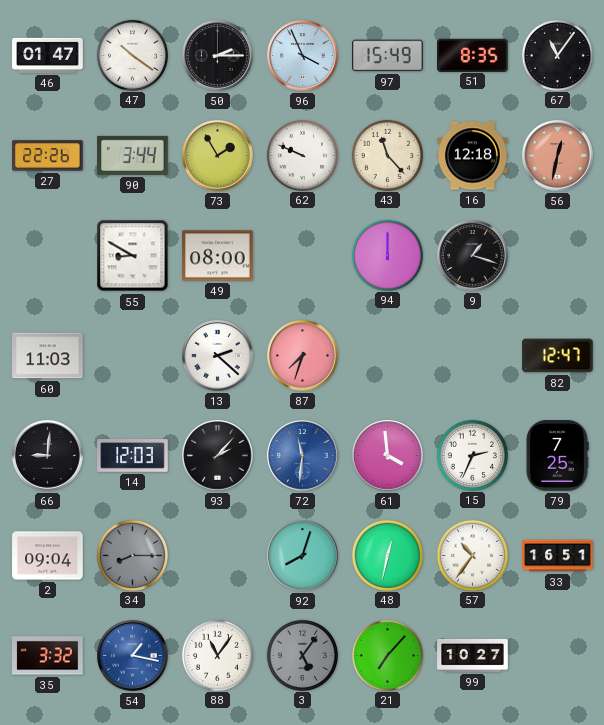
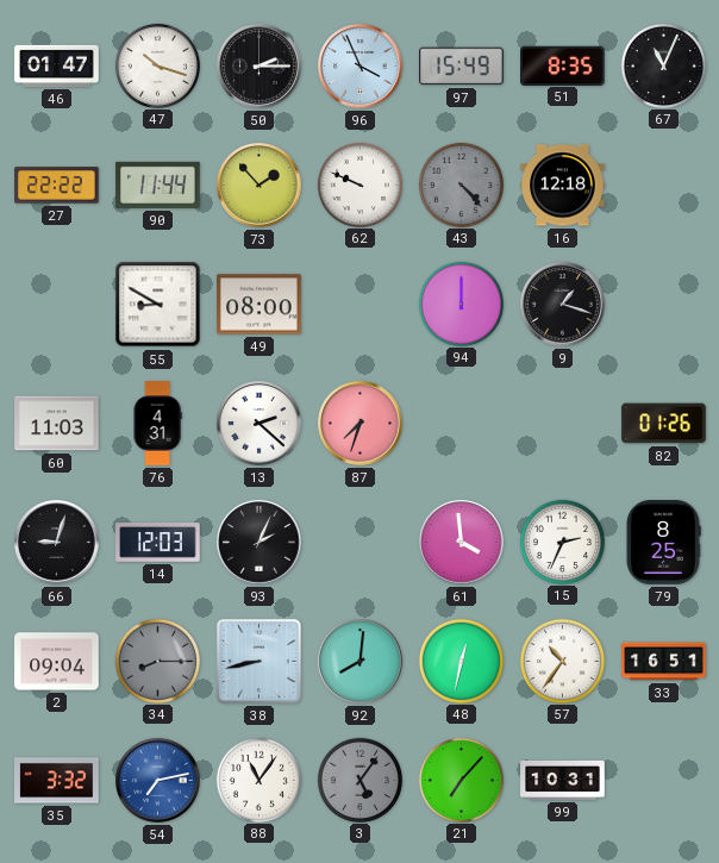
47: 10:21 -> 10:18
67: 11:06 -> 11:04
27: 22:26 -> 22:22
90: 3:44 -> 11:44
73: 1:55 -> 1:53
43: 11:23 -> 4:23
43 dial: cream -> grey
56: 12:32 -> none
76: none -> 4:31
82: 12:47 -> 01:26
66: 9:01 -> 9:03
93: 2:07 -> 2:04
72: 11:31 -> none
79: 7:25 -> 8:25
38: none -> 8:43
92: 8:03 -> 8:01
54: 1:17 -> 7:13
99: 10:27 -> 10:31
